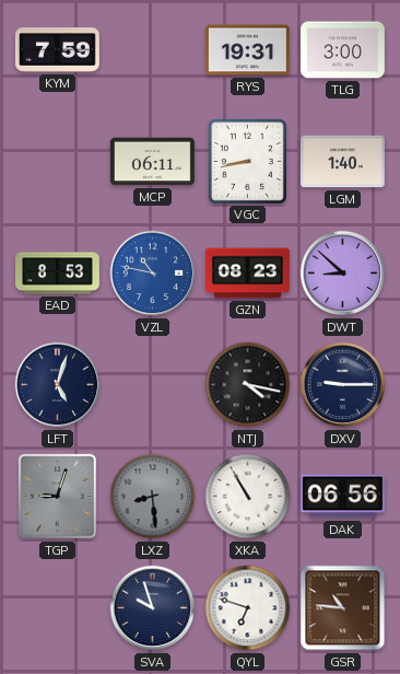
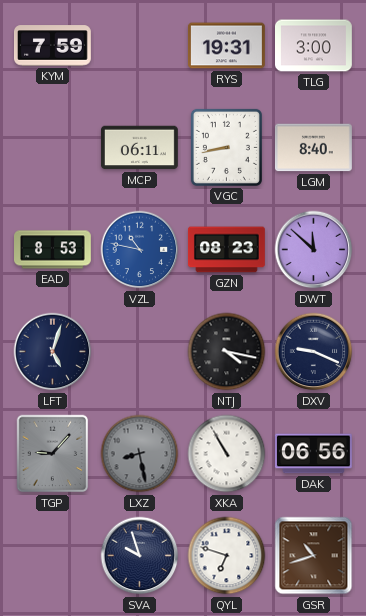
LGM: 1:40 -> 8:40
DWT: 8:52 -> 11:52
DXV: 9:15 -> 9:19
TGP: 9:03 -> 9:07
LXZ: 8:29 -> 8:28
GSR: 10:46 -> 10:42
